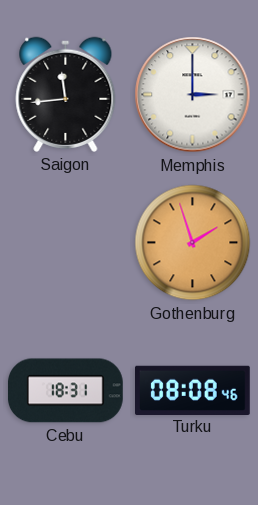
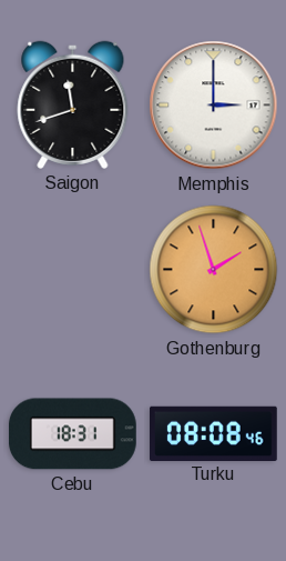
Saigon: 11:44 -> 11:42
